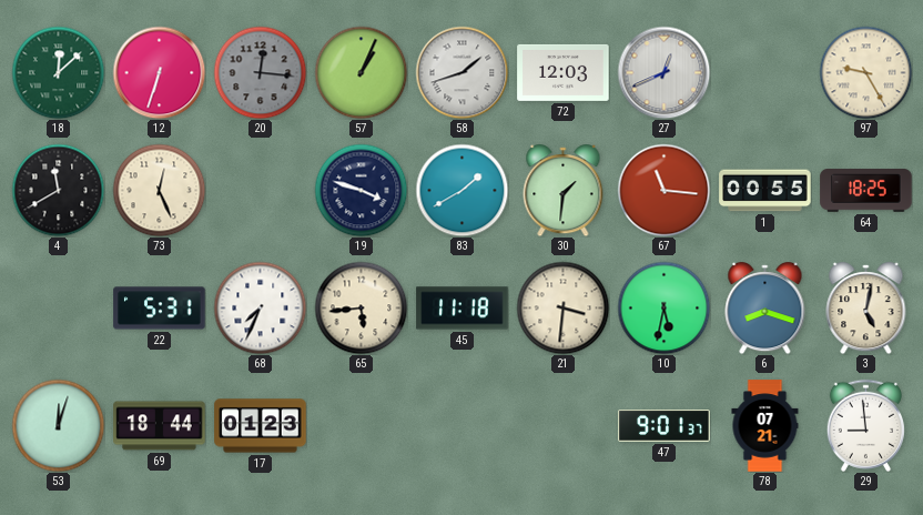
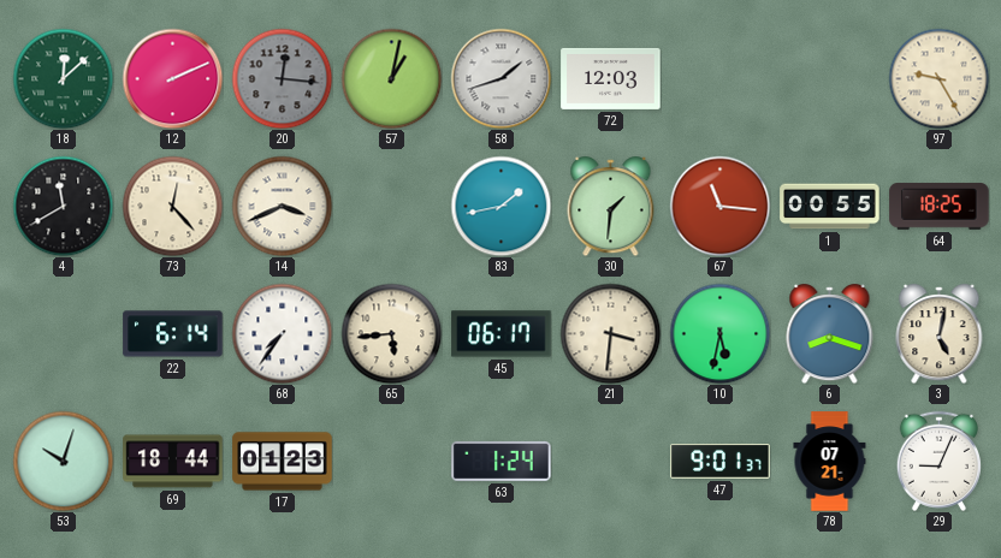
12: 6:33 -> 2:11
57: 1:04 -> 1:02
27: 12:41 -> none
73: 12:26 -> 12:23
14: none -> 3:41
19: 3:48 -> none
83: 1:40 -> 1:43
22: 5:31 -> 6:14
68: 7:34 -> 7:36
45: 11:18 -> 06:17
53: 12:03 -> 10:03
63: none -> 1:24
29: 8:59 -> 9:04
